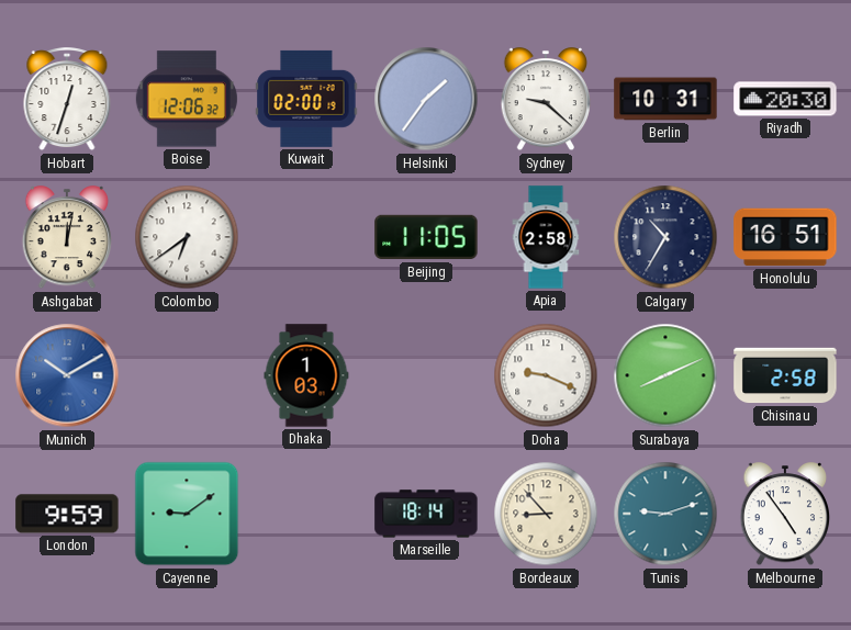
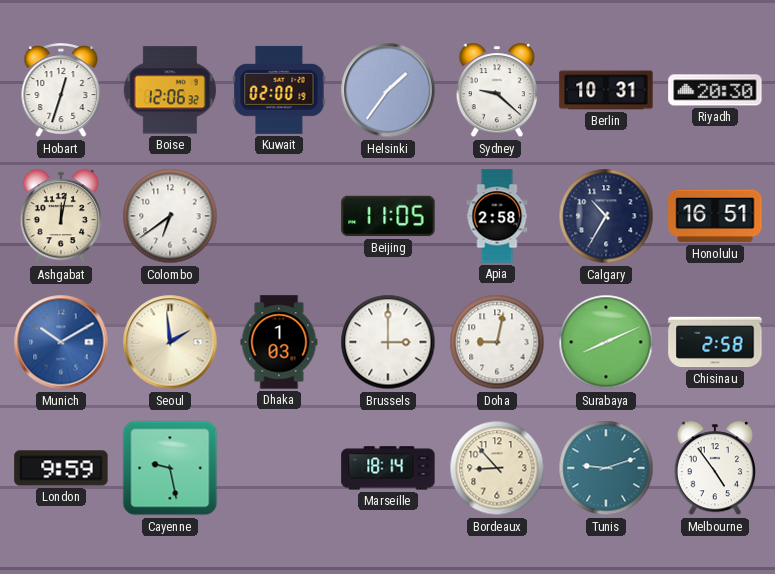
Seoul: none -> 1:59
Brussels: none -> 3:00
Doha: 9:19 -> 9:02
Cayenne: 9:09 -> 9:28
